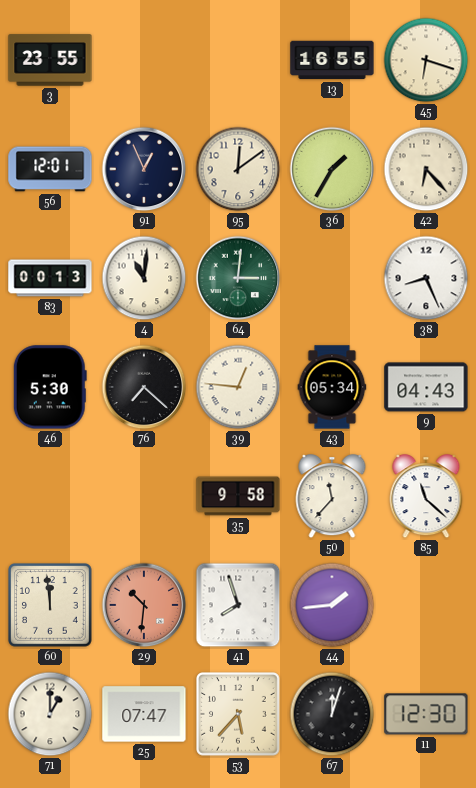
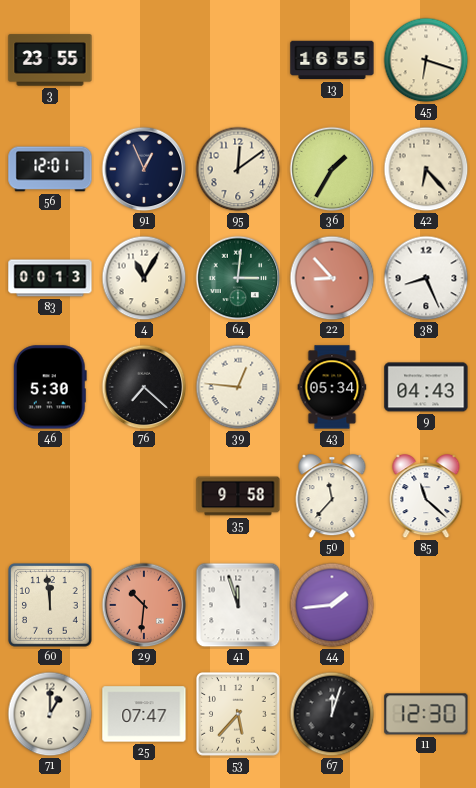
4: 11:01 -> 11:05
22: none -> 8:53
41: 7:57 -> 11:57
